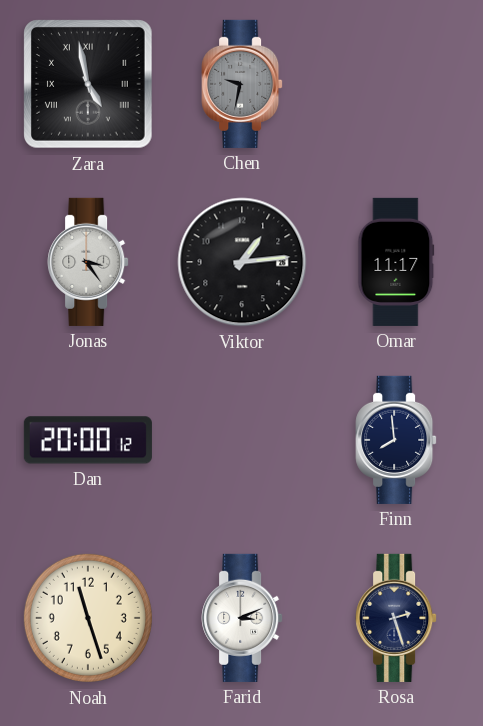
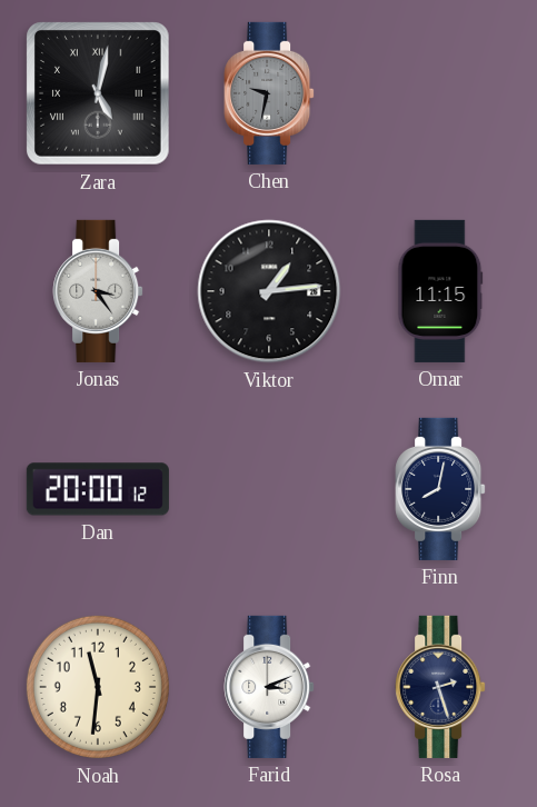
Zara: 4:58 -> 5:02
Omar: 11:17 -> 11:15
Finn: 7:59 -> 8:02
Noah: 11:27 -> 11:31
